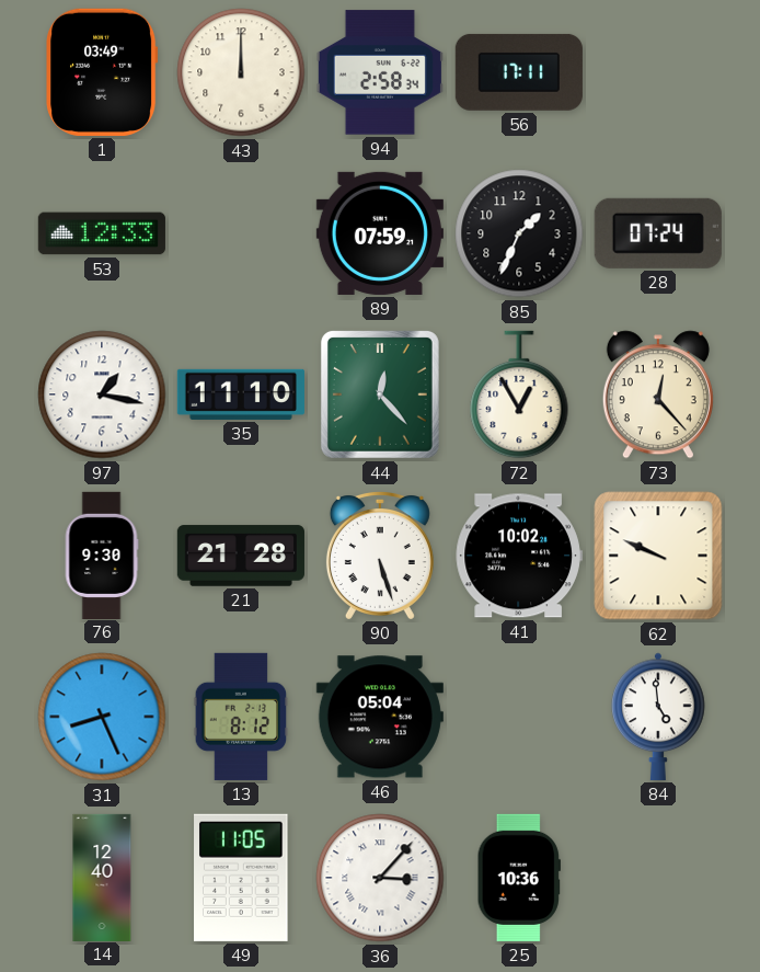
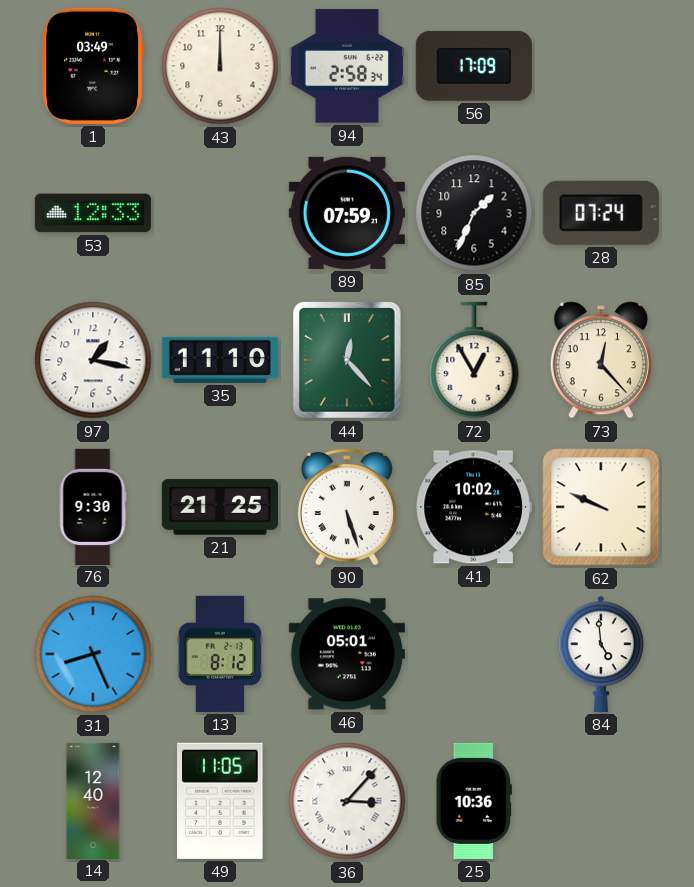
56: 17:11 -> 17:09
21: 21:28 -> 21:25
46: 05:04 -> 05:01
